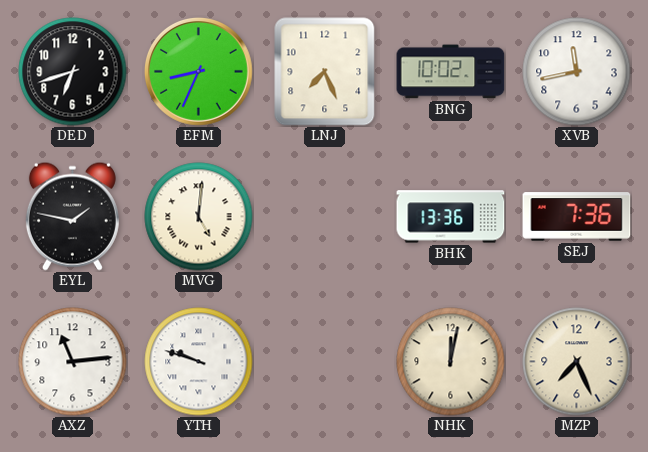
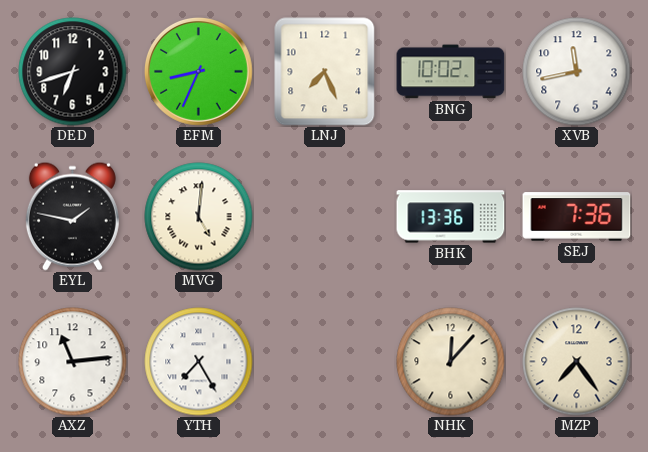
YTH: 9:48 -> 7:25
NHK: 12:02 -> 12:07
MZP: 7:26 -> 7:24
